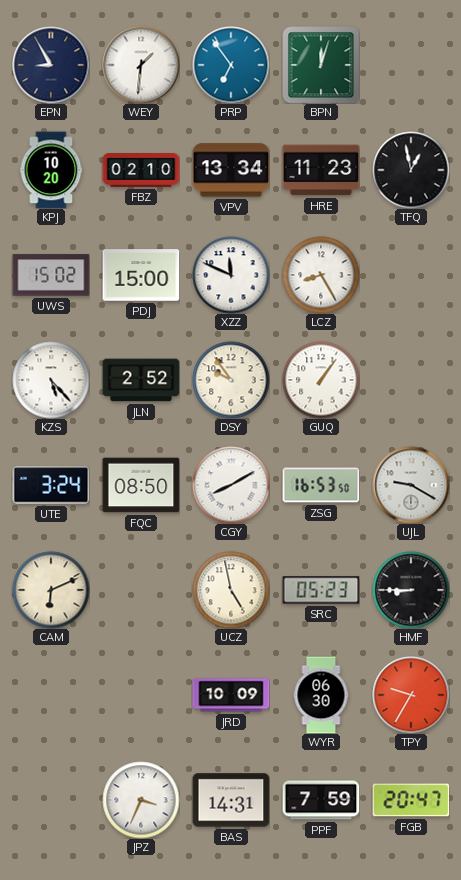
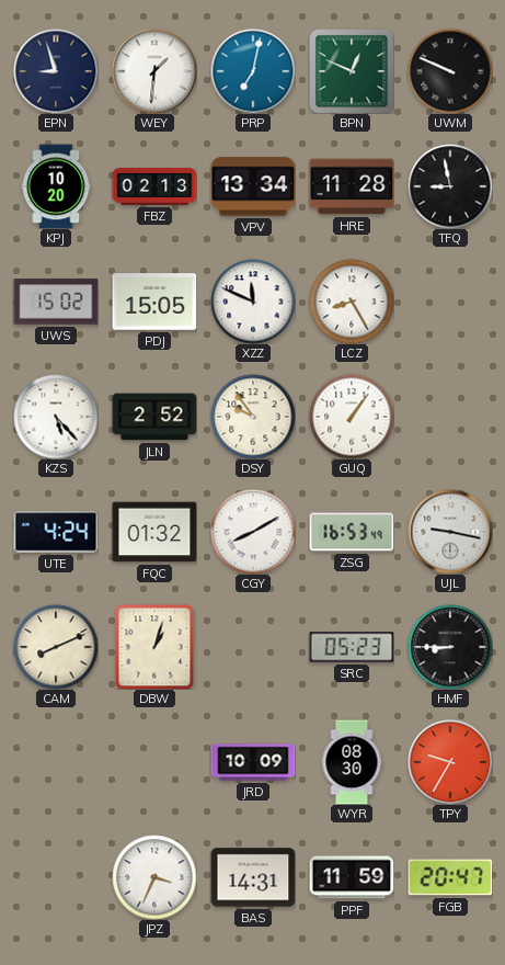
EPN: 8:55 -> 8:57
PRP: 6:54 -> 7:02
BPN: 12:03 -> 12:49
UWM: none -> 9:49
FBZ: 02:10 -> 02:13
HRE: 11:23 -> 11:28
TFQ: 12:58 -> 8:58
PDJ: 15:00 -> 15:05
UTE: 3:24 -> 4:24
FQC: 08:50 -> 01:32
ZSG: 16:53:50 -> 16:53:49
UJL: 9:20 -> 9:17
CAM: 6:11 -> 8:11
DBW: none -> 1:03
UCZ: 4:58 -> none
WYR: 06:30 -> 08:30
PPF: 7:59 -> 11:59
